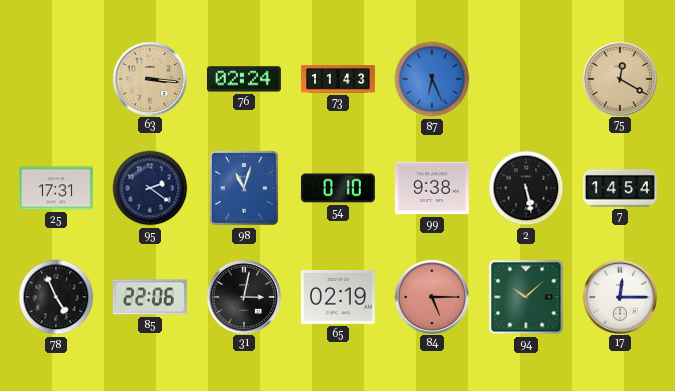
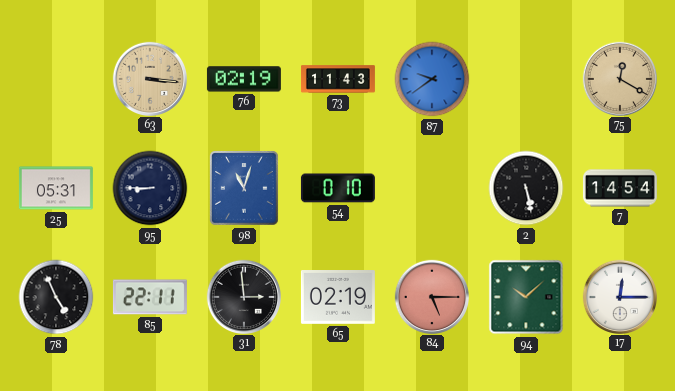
76: 02:24 -> 02:19
87: 6:26 -> 9:39
25: 17:31 -> 05:31
95: 2:21 -> 8:45
99: 9:38 -> none
85: 22:06 -> 22:11
31: 3:02 -> 2:59
